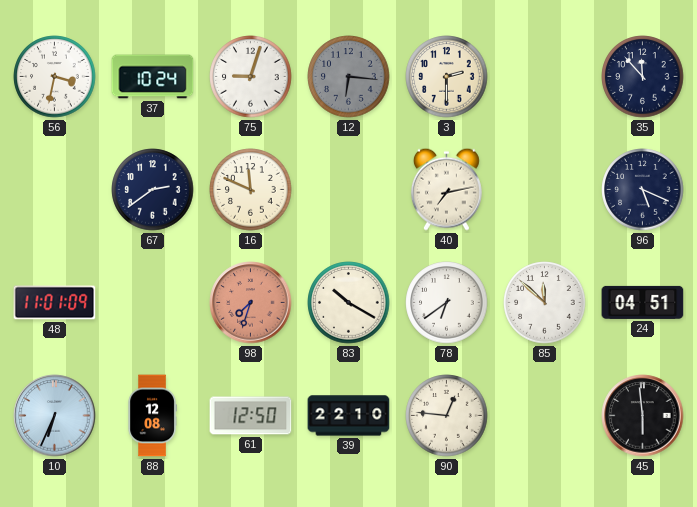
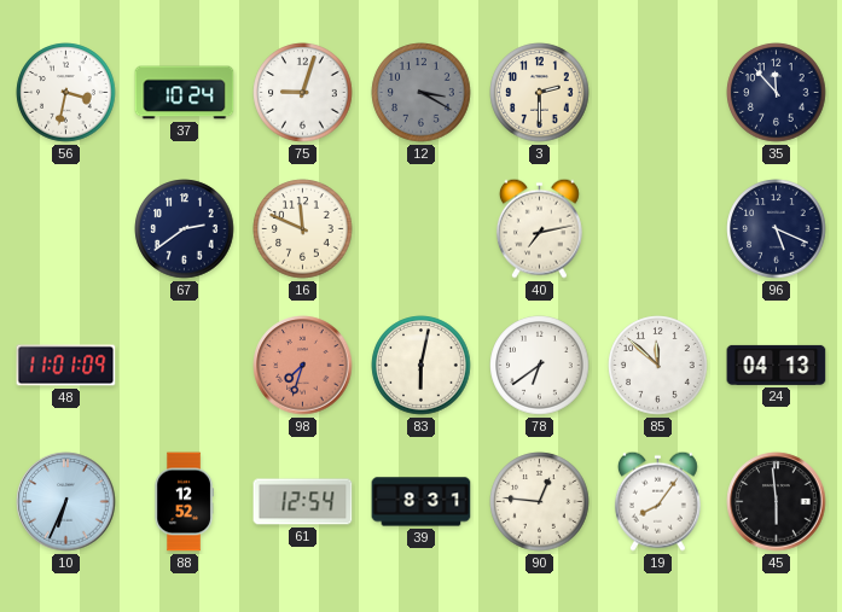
12: 6:16 -> 3:20
83: 10:20 -> 6:02
24: 04:51 -> 04:13
88: 12:08 -> 12:52
61: 12:50 -> 12:54
39: 22:10 -> 8:31
19: none -> 8:06
